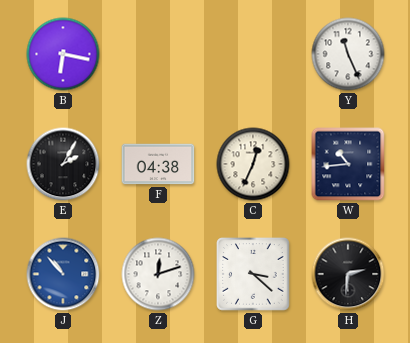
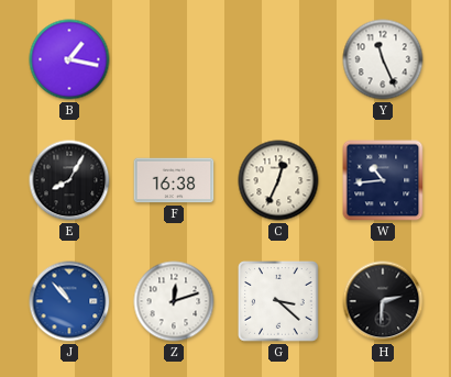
B: 6:17 -> 1:17
E: 2:05 -> 8:05
F: 04:38 -> 16:38
